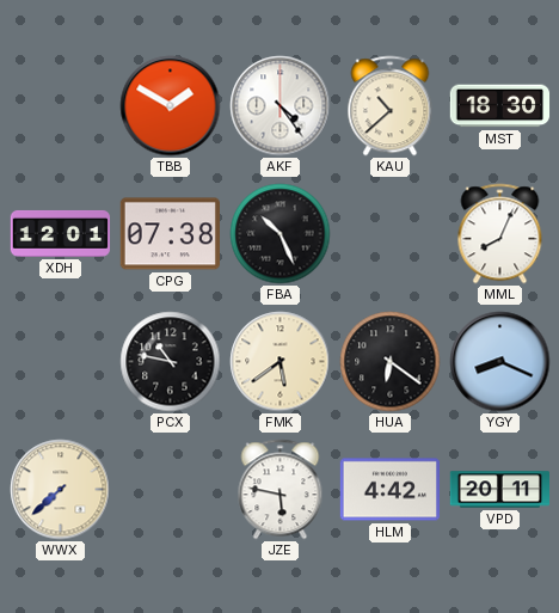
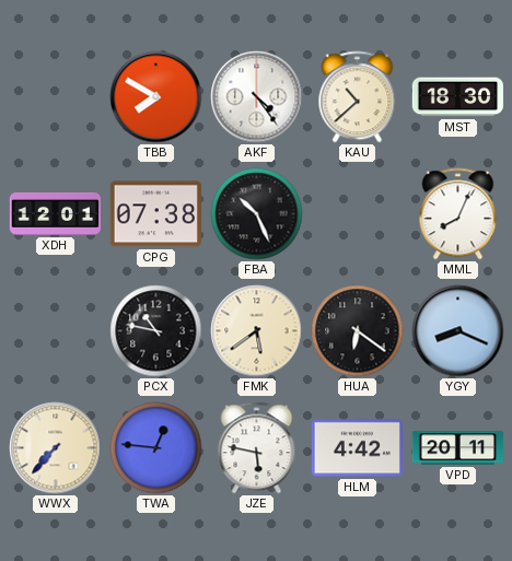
TBB: 1:50 -> 7:50
WWX: 7:38 -> 7:37
TWA: none -> 12:46
